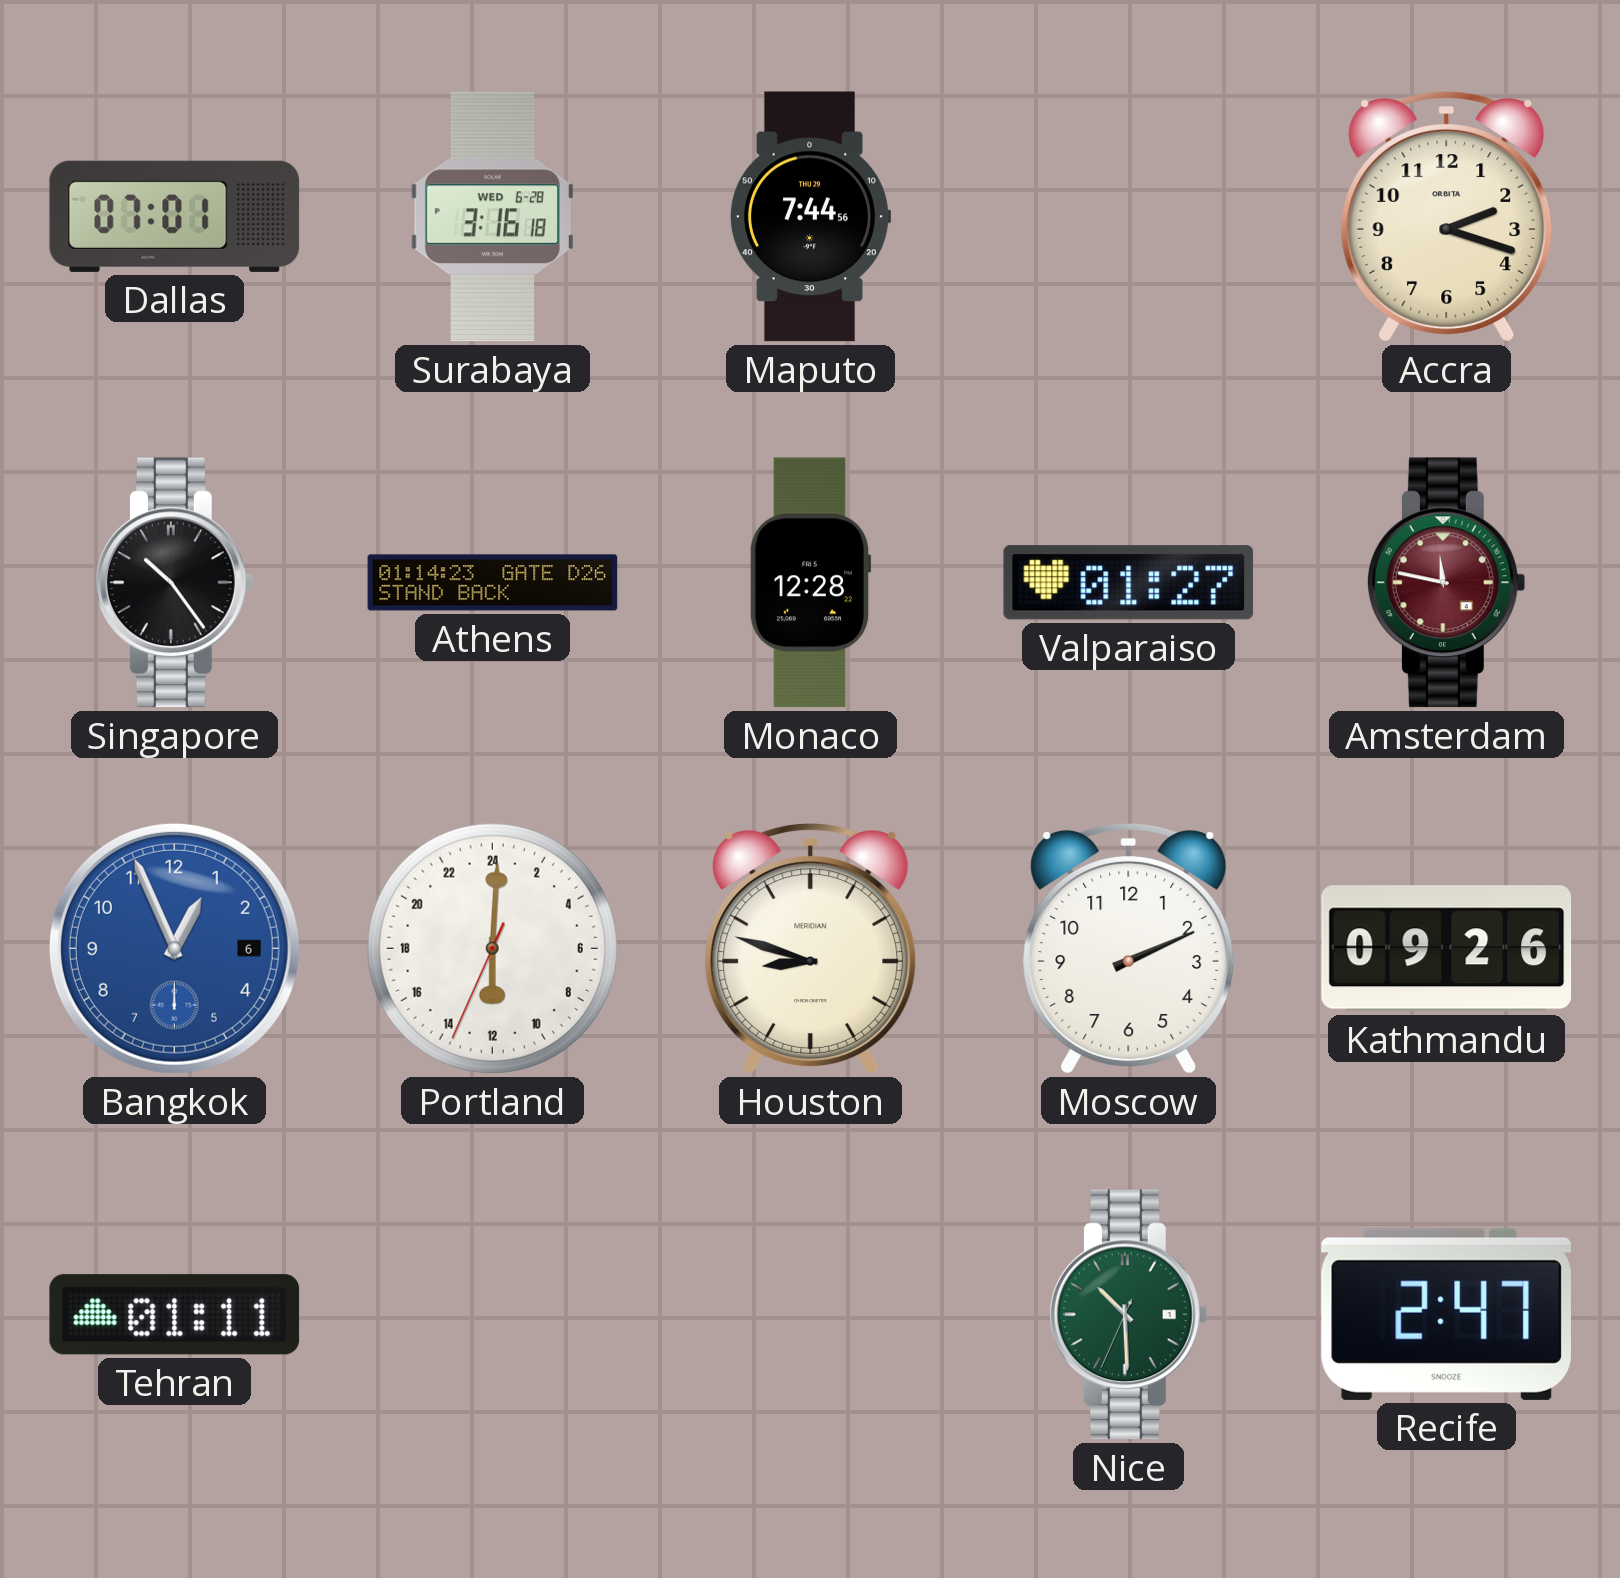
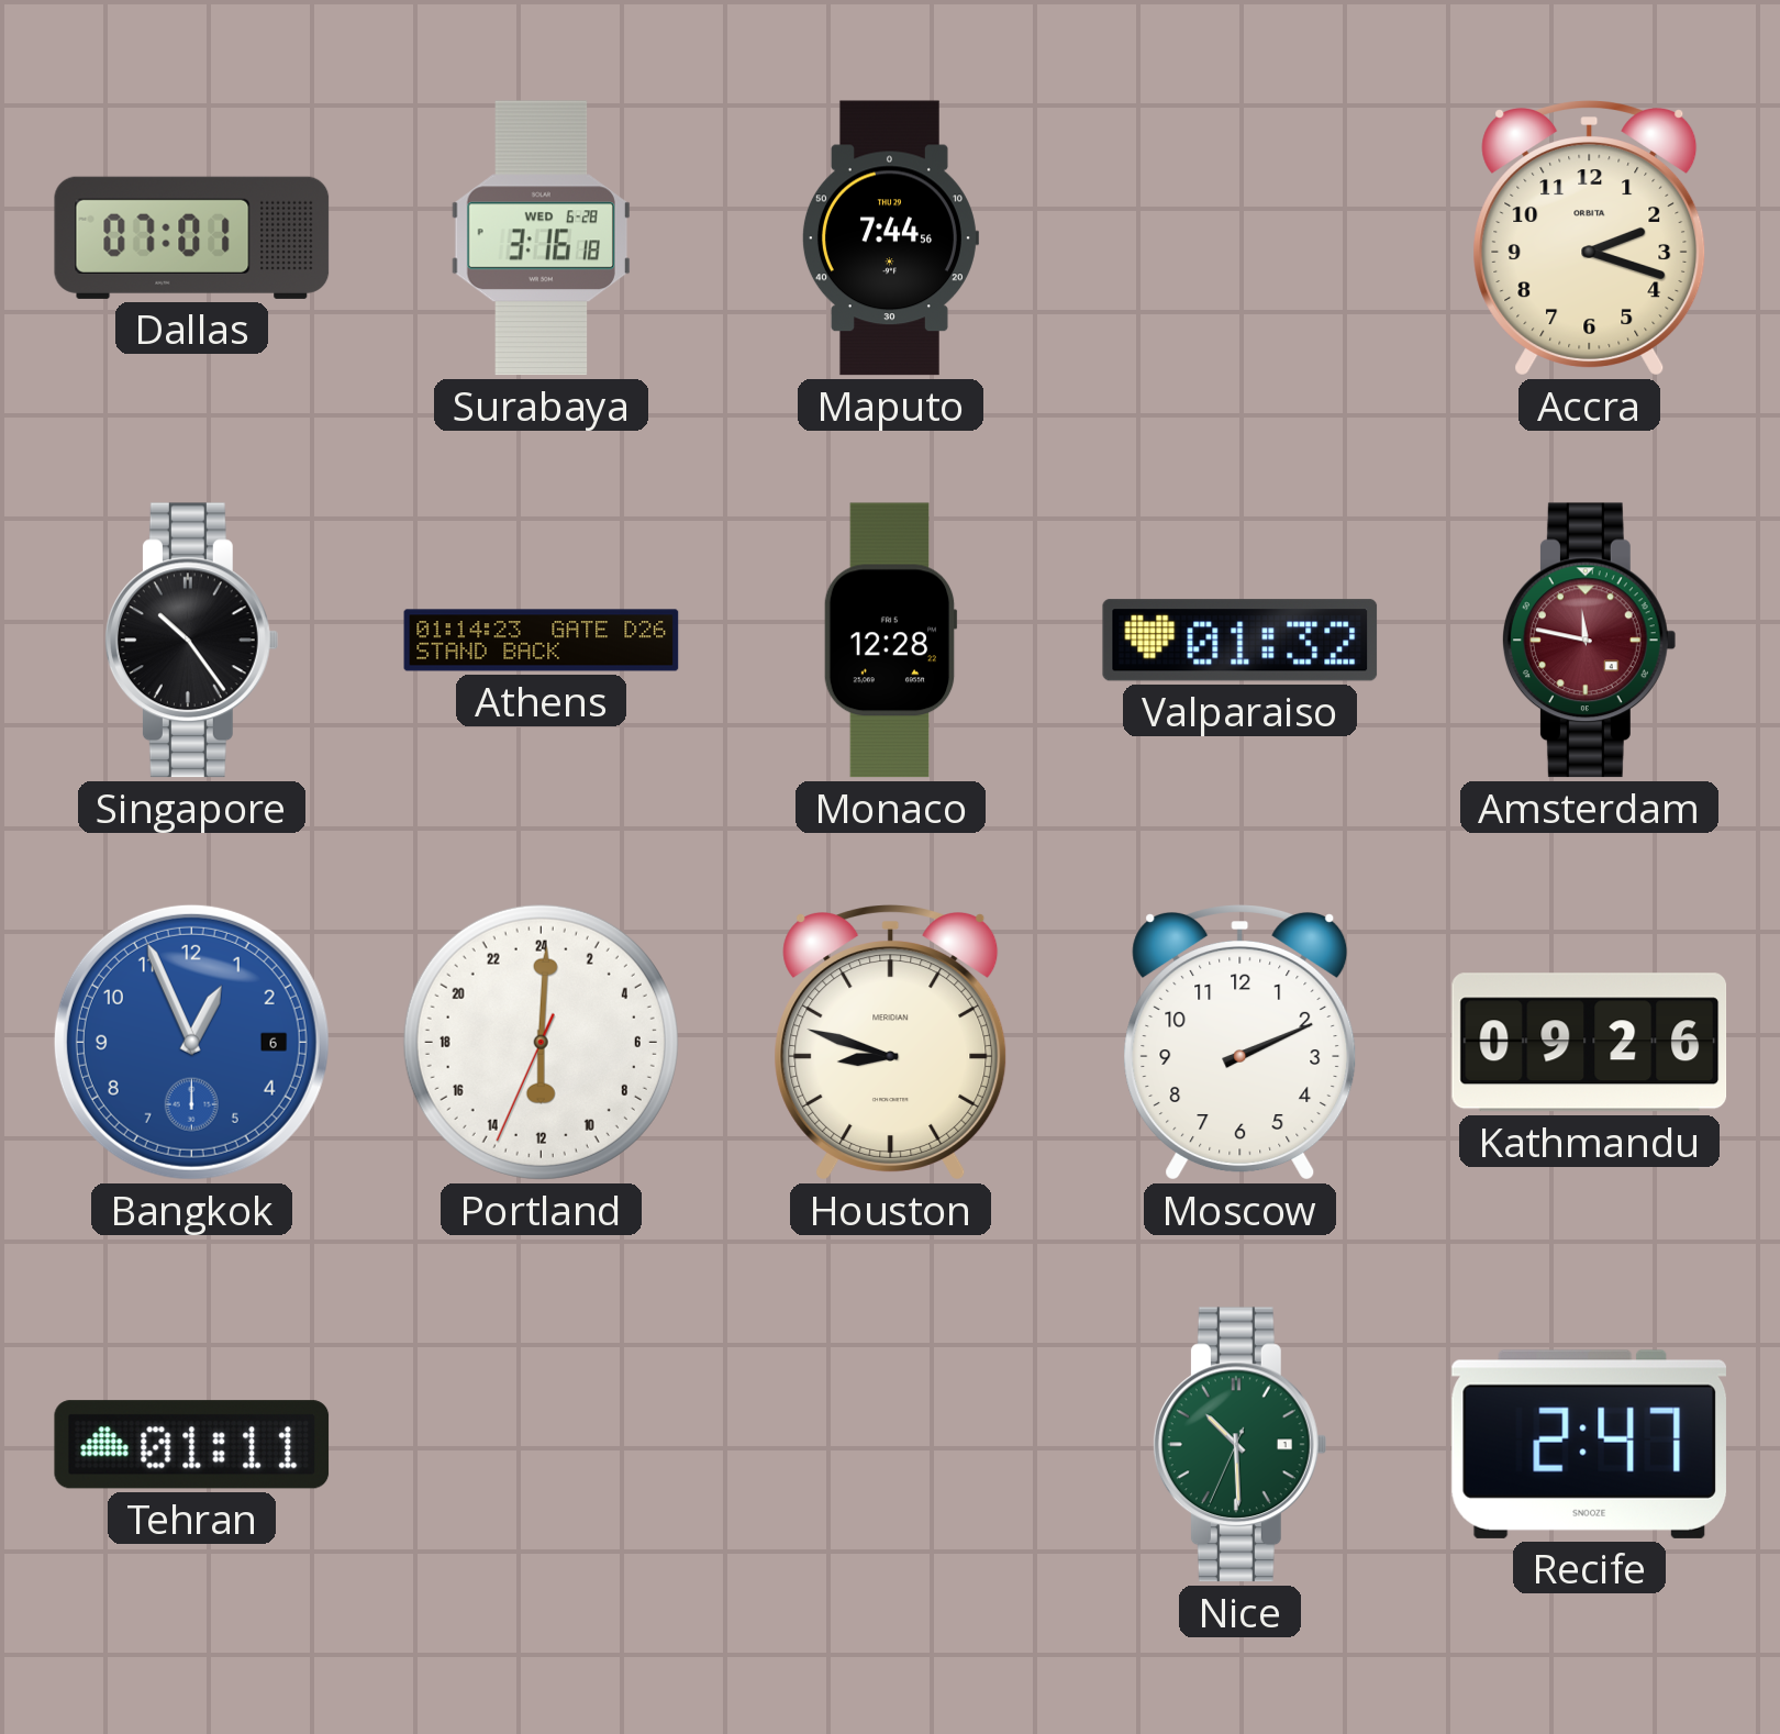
Valparaiso: 01:27 -> 01:32
